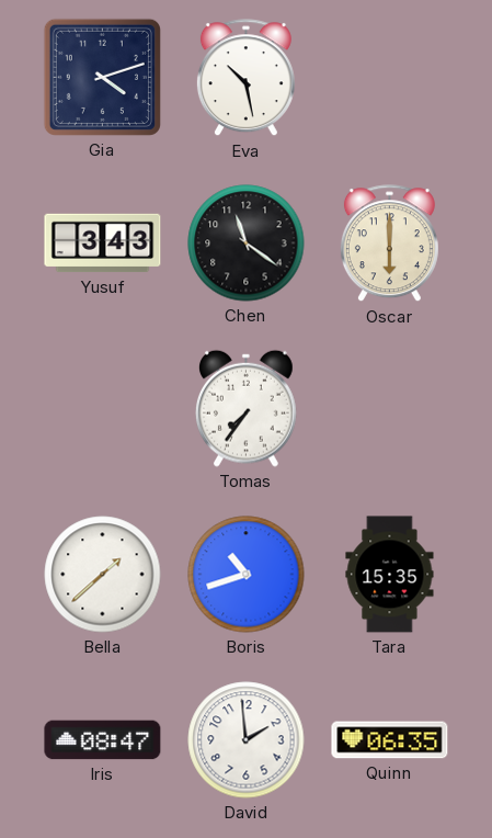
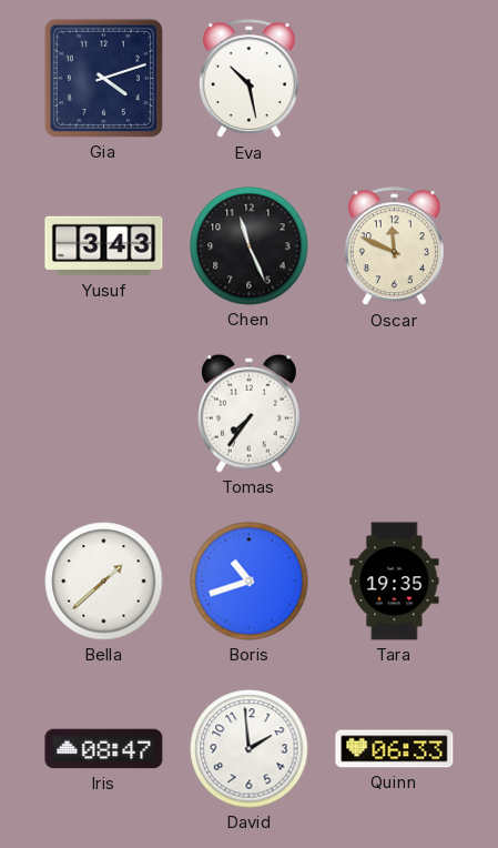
Chen: 11:21 -> 11:26
Oscar: 6:00 -> 11:49
Tara: 15:35 -> 19:35
Quinn: 06:35 -> 06:33
